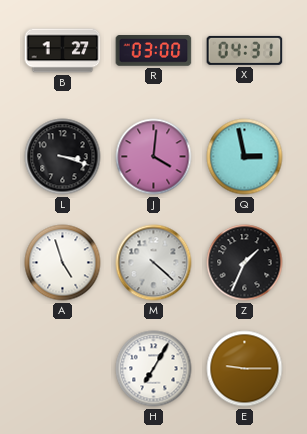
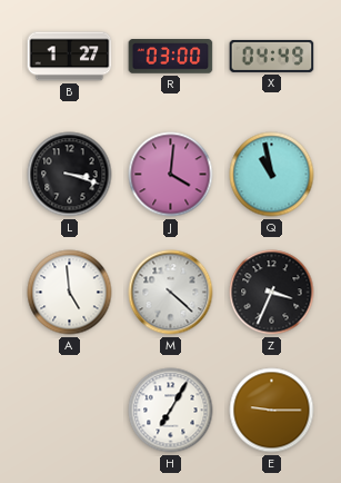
X: 04:31 -> 04:49
Q: 2:58 -> 10:58
A: 4:57 -> 4:59
Z: 1:34 -> 3:34
